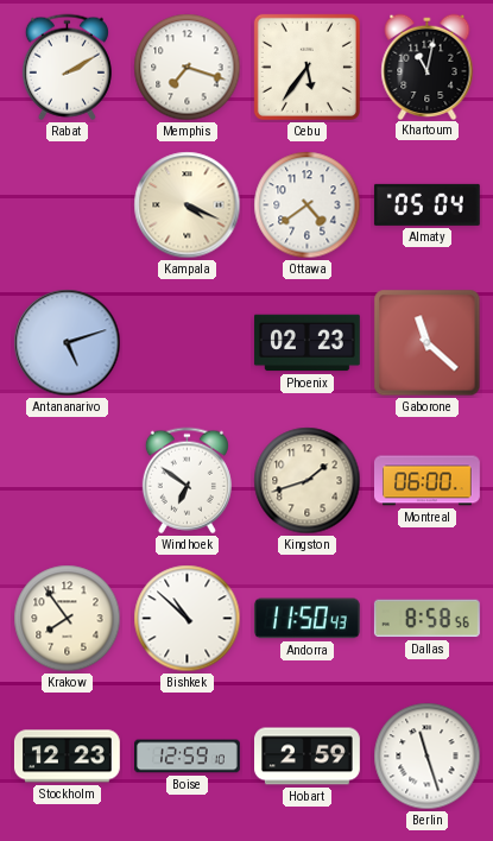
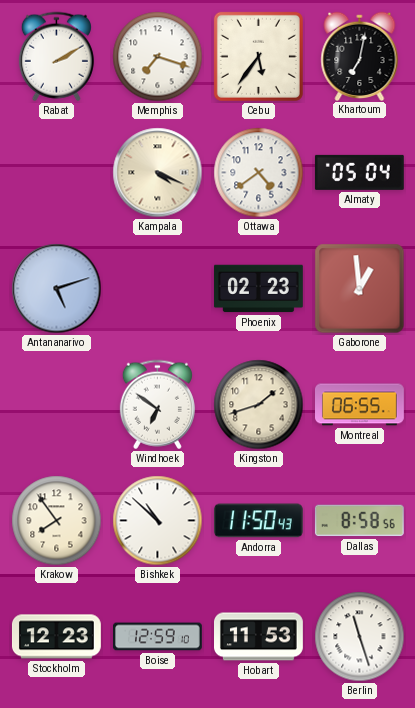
Khartoum: 11:02 -> 7:02
Gaborone: 11:22 -> 12:59
Montreal: 06:00 -> 06:55
Hobart: 2:59 -> 11:53
